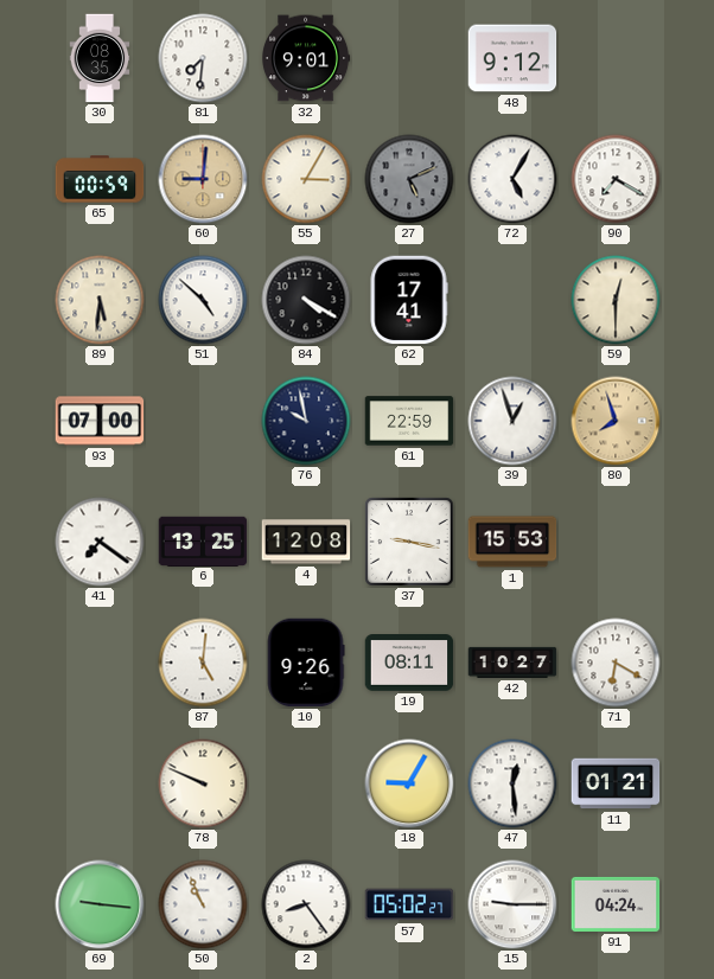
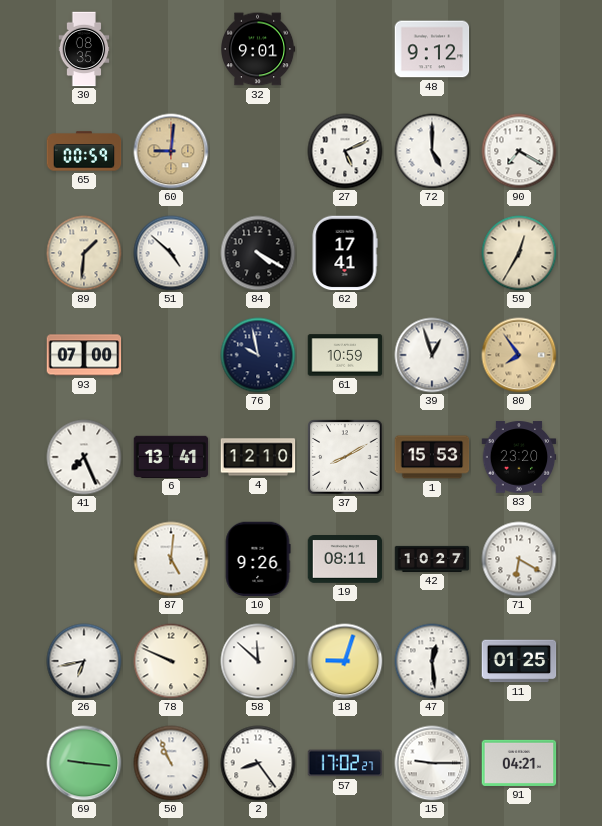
81: 7:31 -> none
55: 3:05 -> none
27 dial: grey -> white
72: 5:05 -> 5:00
89: 5:31 -> 1:31
59: 12:30 -> 12:35
61: 22:59 -> 10:59
80: 7:57 -> 7:54
41: 7:21 -> 7:26
6: 13:25 -> 13:41
4: 12:08 -> 12:10
37: 9:17 -> 8:10
83: none -> 23:20
26: none -> 6:43
58: none -> 11:52
18: 9:05 -> 9:03
11: 01:21 -> 01:25
57: 05:02 -> 17:02
91: 04:24 -> 04:21
